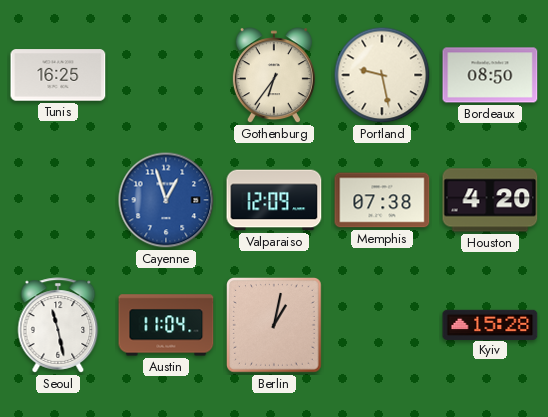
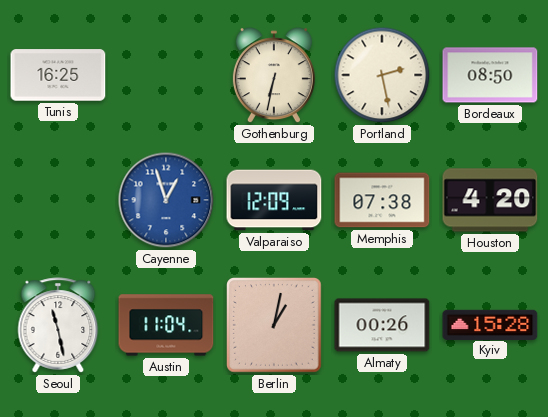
Gothenburg: 6:36 -> 6:32
Portland: 9:28 -> 2:28
Almaty: none -> 00:26
